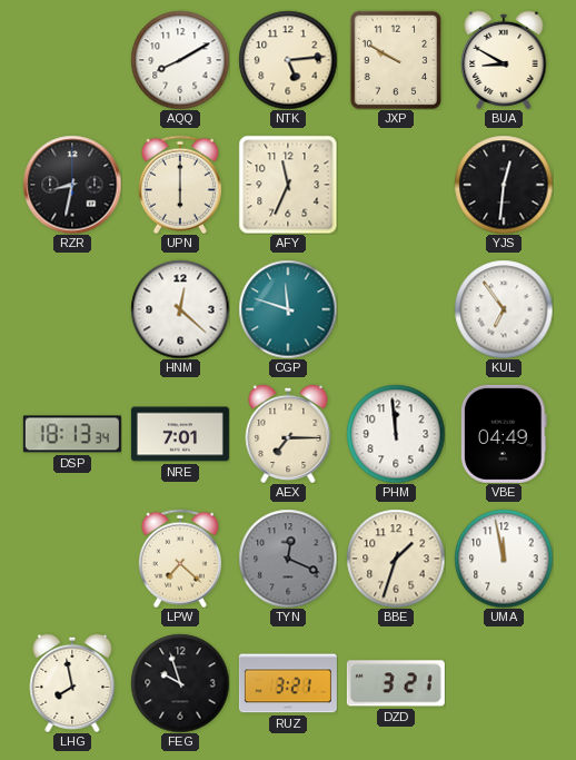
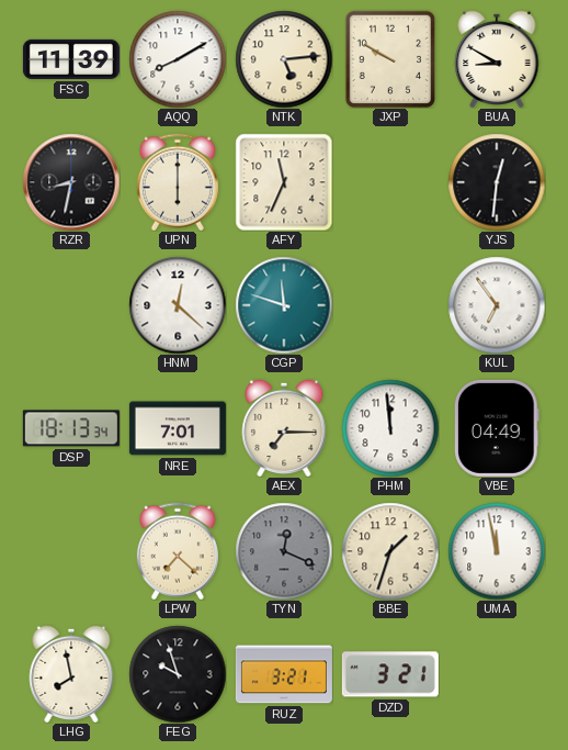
FSC: none -> 11:39
